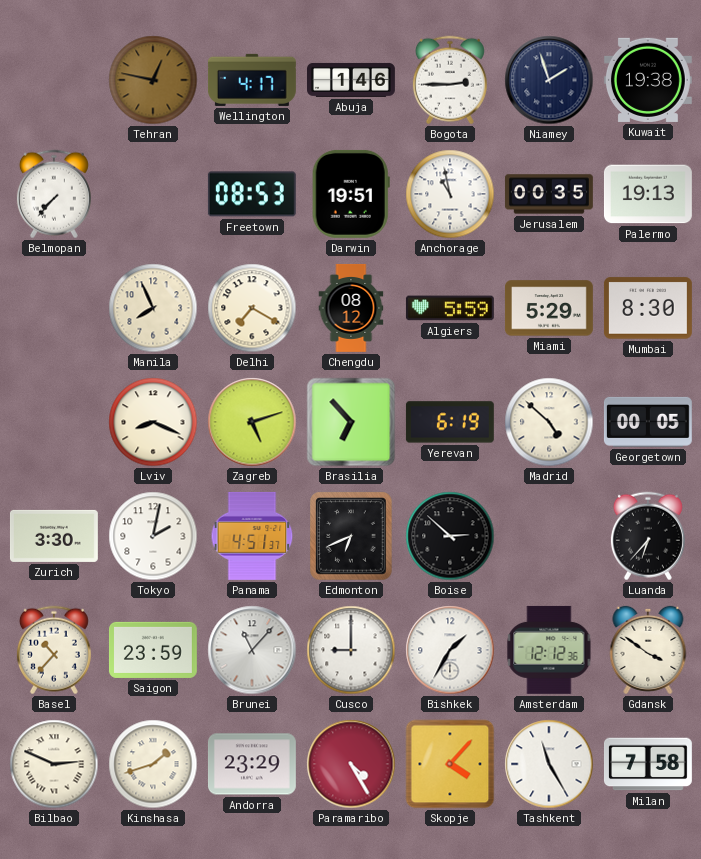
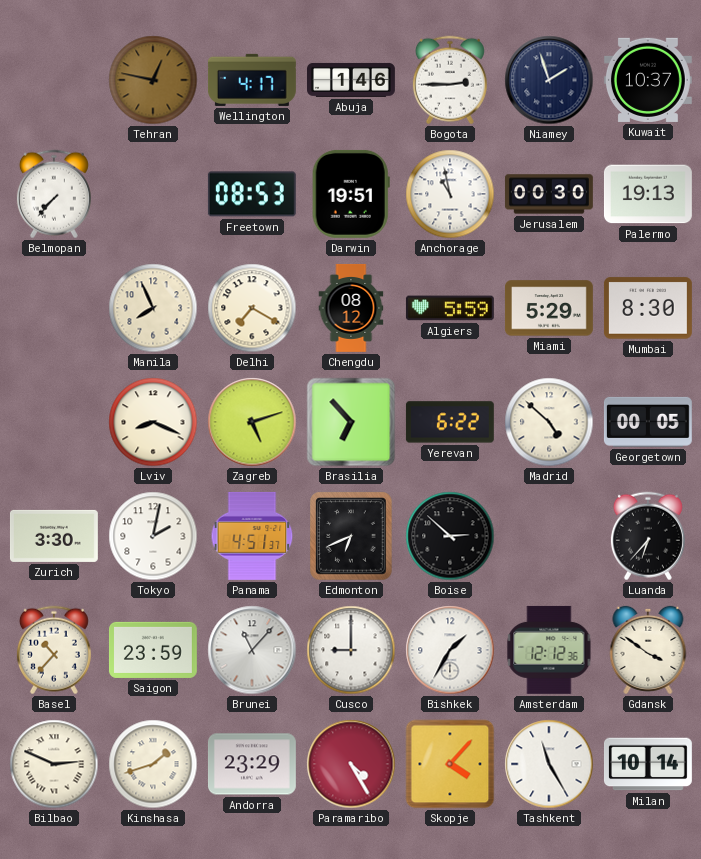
Kuwait: 19:38 -> 10:37
Jerusalem: 00:35 -> 00:30
Yerevan: 6:19 -> 6:22
Milan: 7:58 -> 10:14
